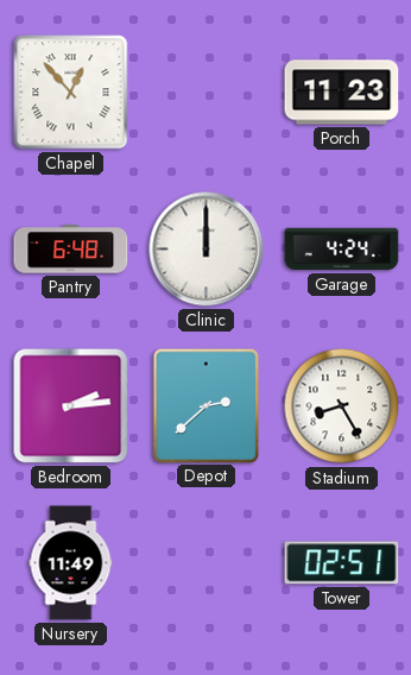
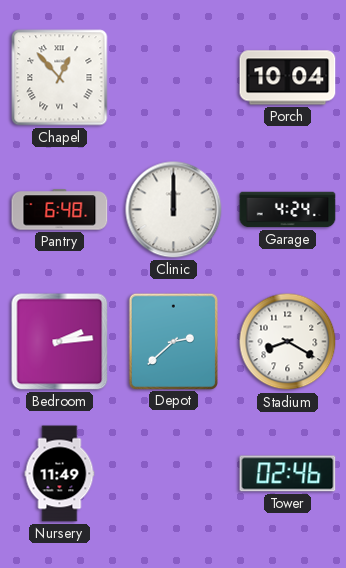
Porch: 11:23 -> 10:04
Stadium: 8:25 -> 8:20
Tower: 02:51 -> 02:46
